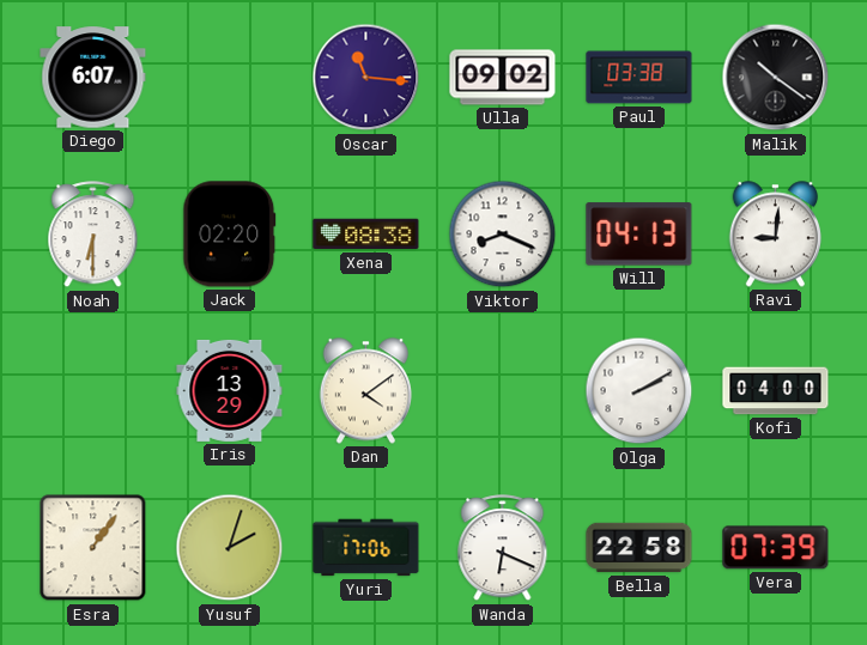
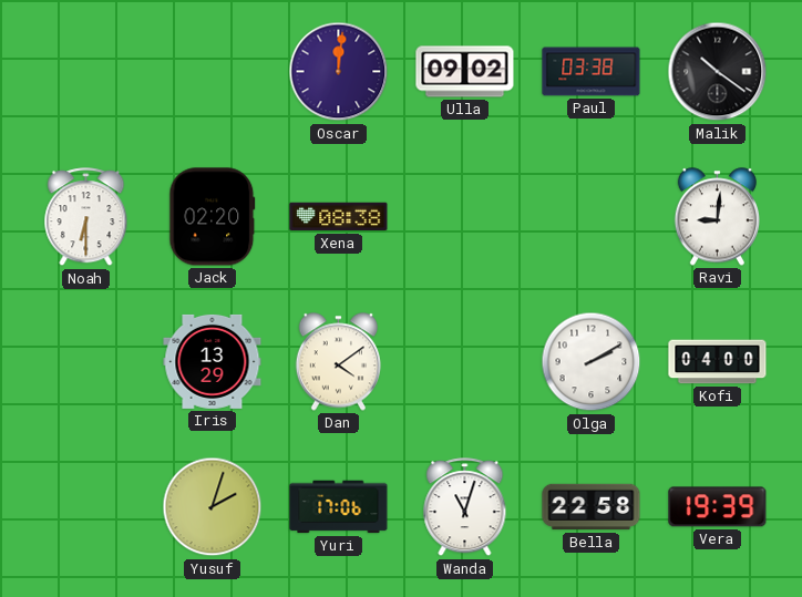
Diego: 6:07 -> none
Oscar: 11:16 -> 12:01
Viktor: 8:19 -> none
Will: 04:13 -> none
Esra: 1:06 -> none
Wanda: 6:19 -> 11:03
Vera: 07:39 -> 19:39
